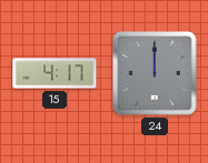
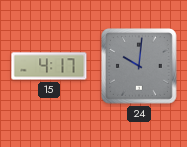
24: 12:00 -> 10:01
